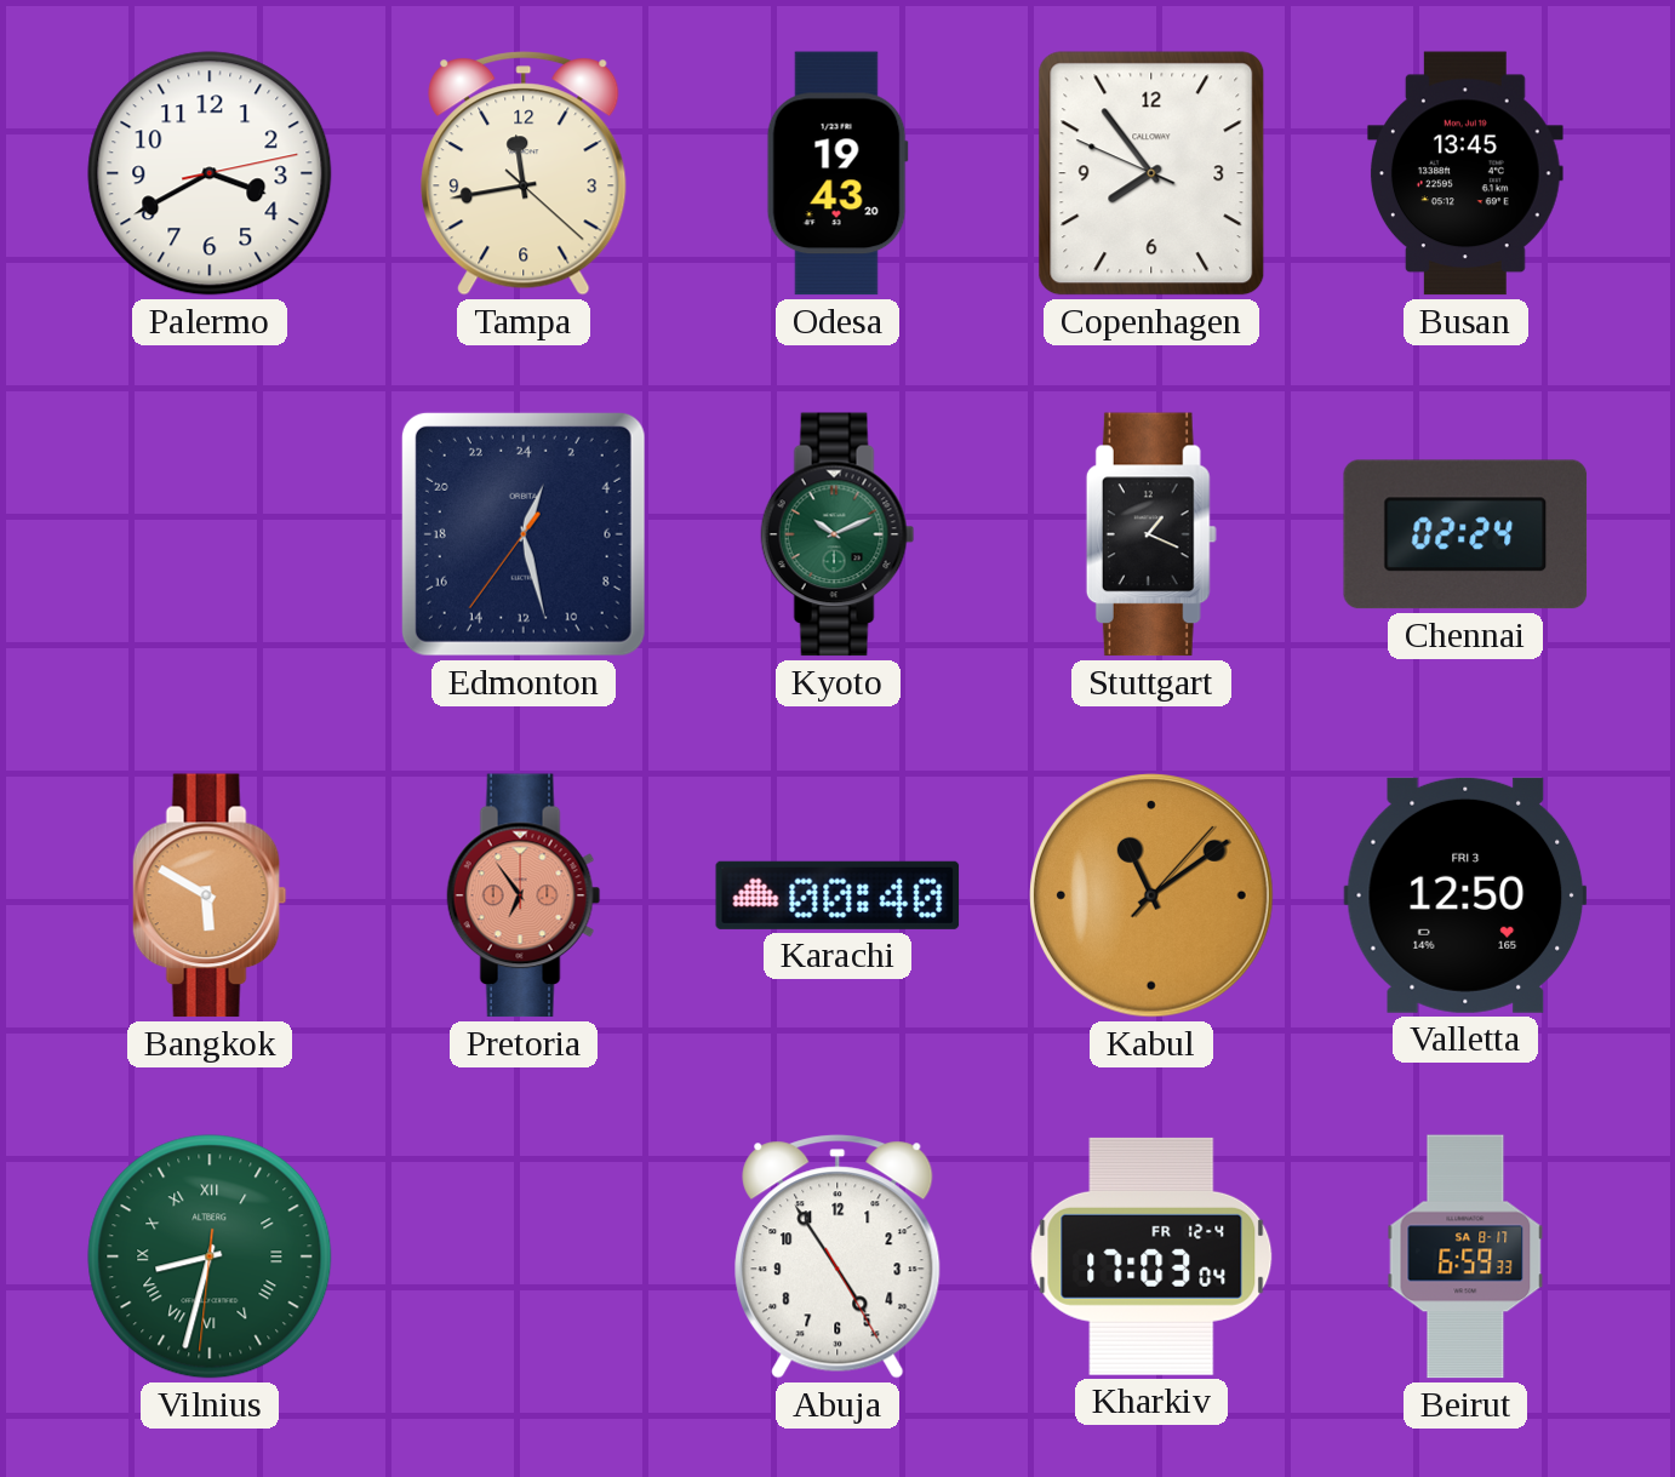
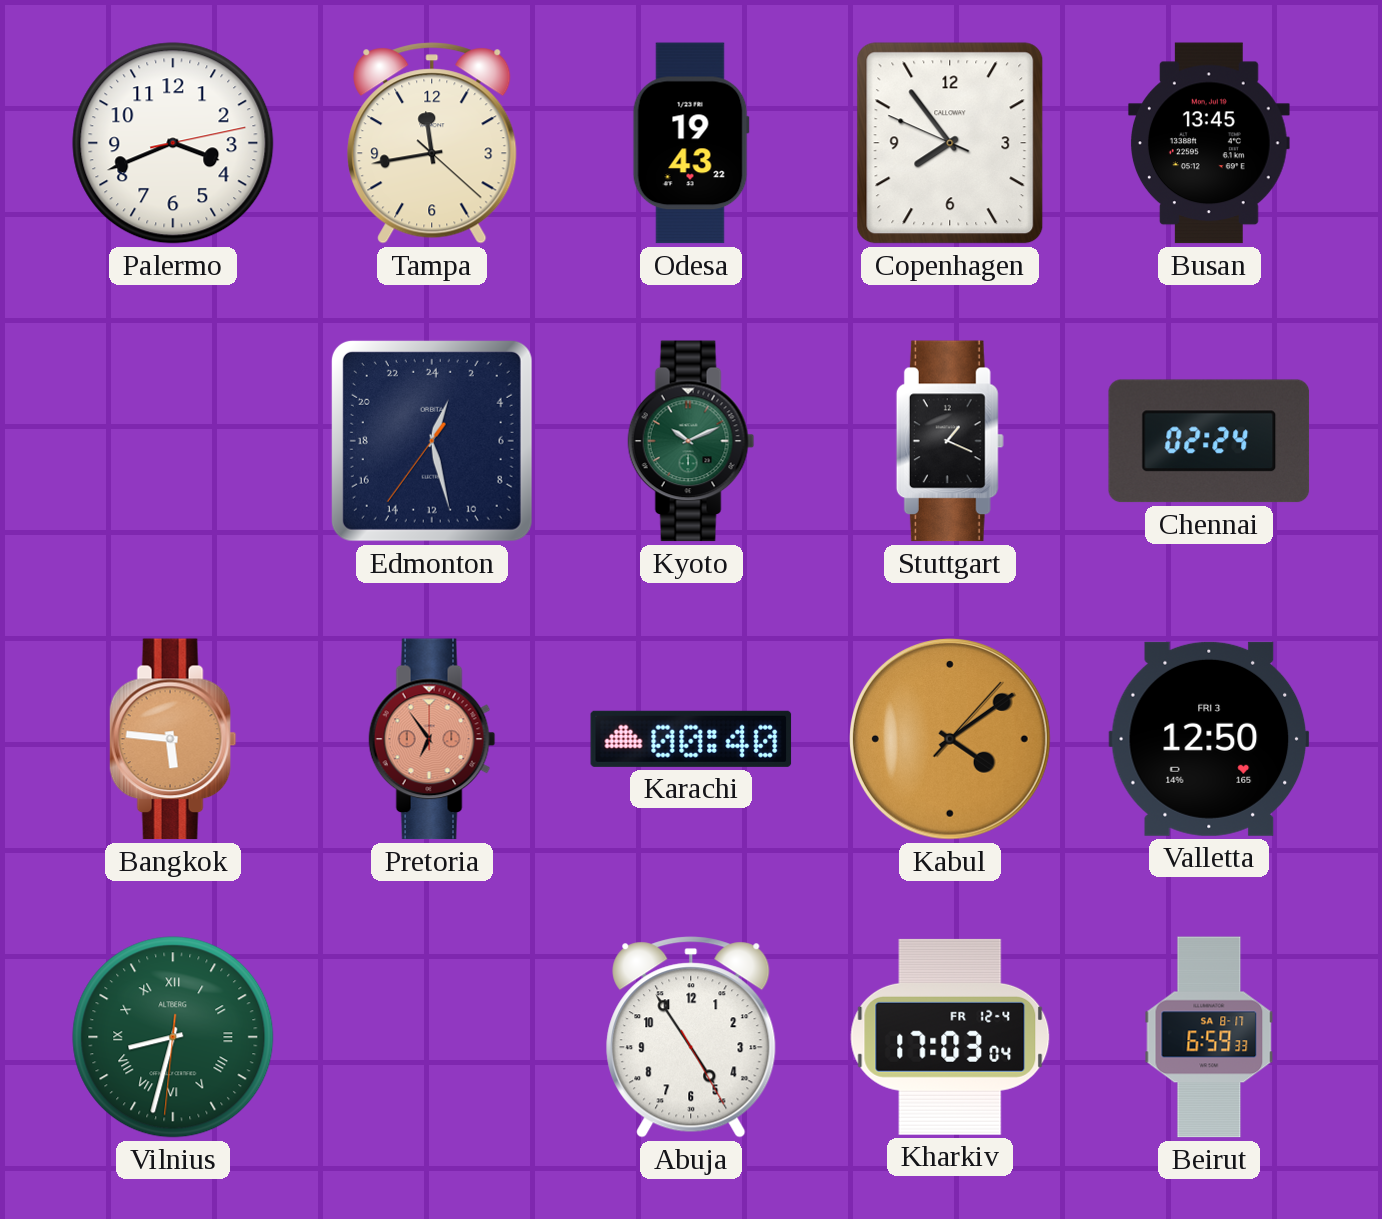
Palermo: 3:40 -> 3:41
Odesa: 19:43:20 -> 19:43:22
Bangkok: 5:50 -> 5:46
Kabul: 11:09 -> 4:09
